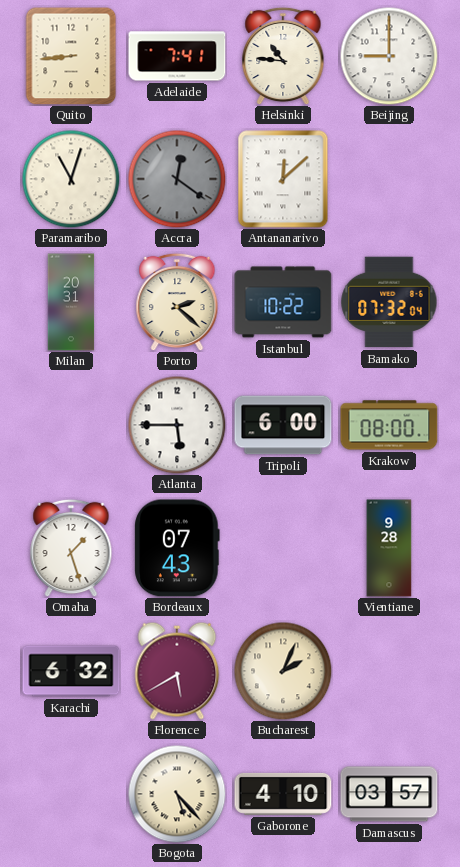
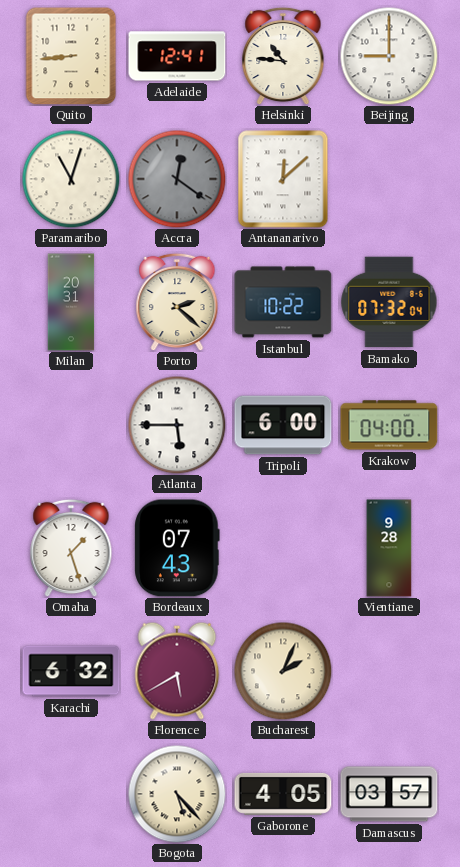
Adelaide: 7:41 -> 12:41
Krakow: 08:00 -> 04:00
Gaborone: 4:10 -> 4:05
